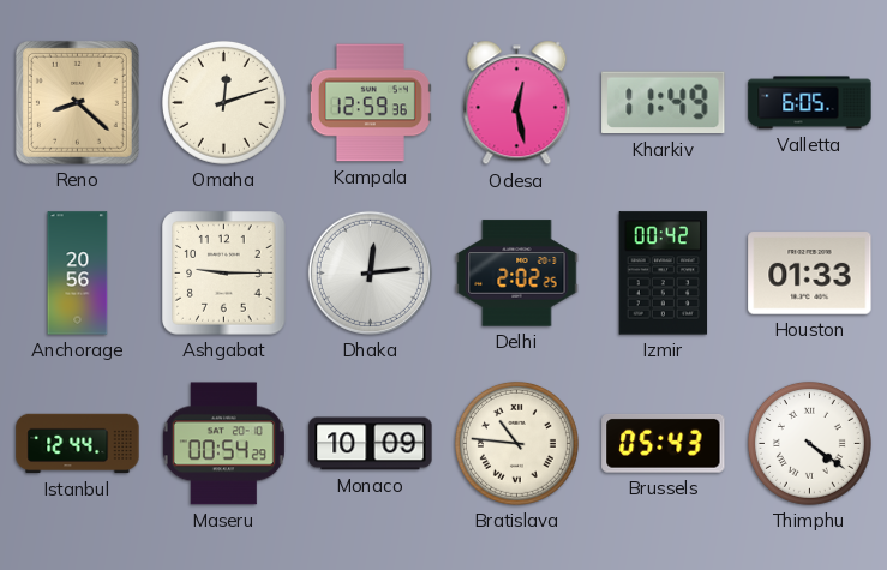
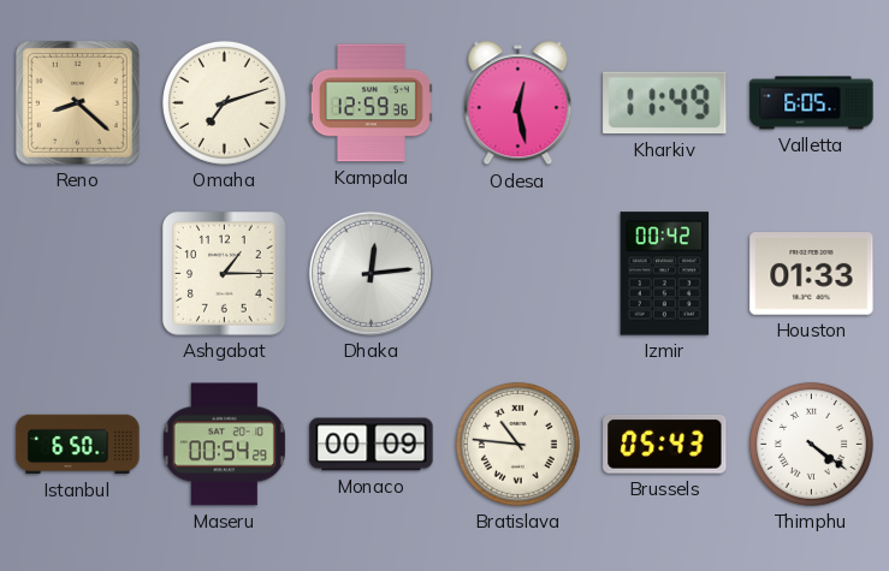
Omaha: 12:12 -> 7:12
Anchorage: 20:56 -> none
Ashgabat: 9:15 -> 1:15
Delhi: 2:02 -> none
Istanbul: 12:44 -> 6:50
Monaco: 10:09 -> 00:09
